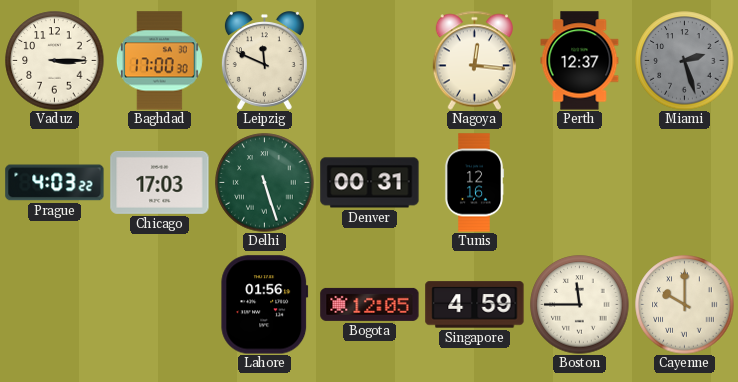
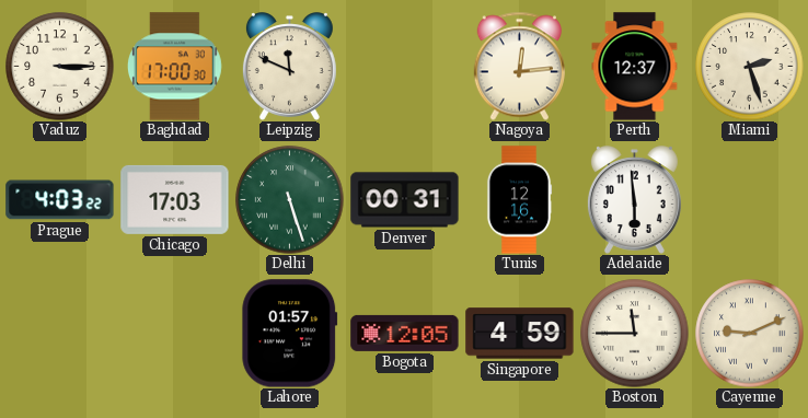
Nagoya: 12:16 -> 12:14
Miami dial: grey -> cream
Adelaide: none -> 5:59
Lahore: 01:56 -> 01:57
Cayenne: 10:00 -> 9:11
